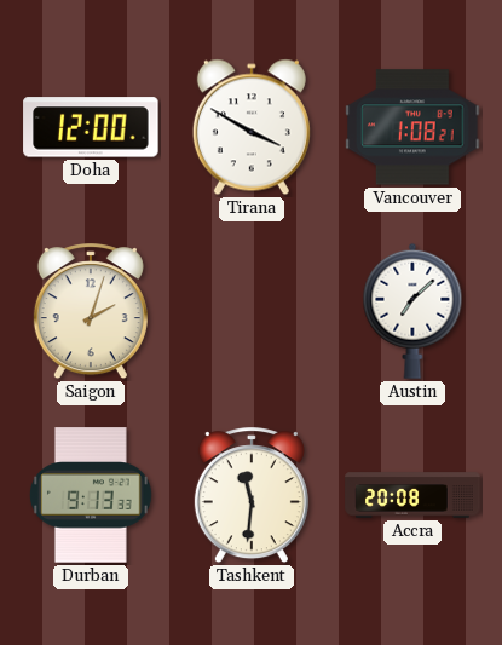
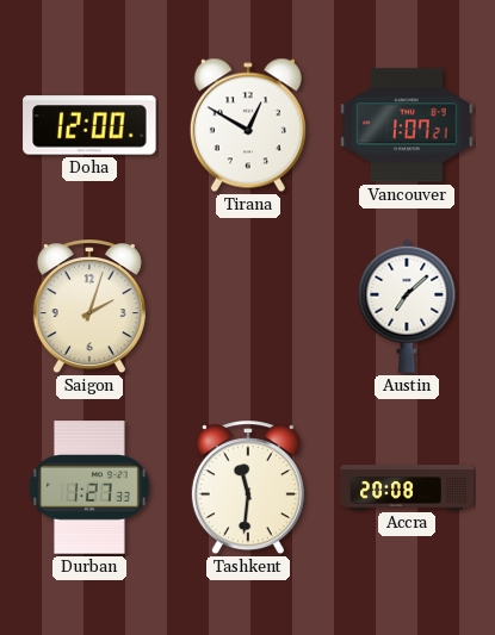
Tirana: 3:50 -> 12:50
Vancouver: 1:08 -> 1:07
Durban: 9:13 -> 1:27
